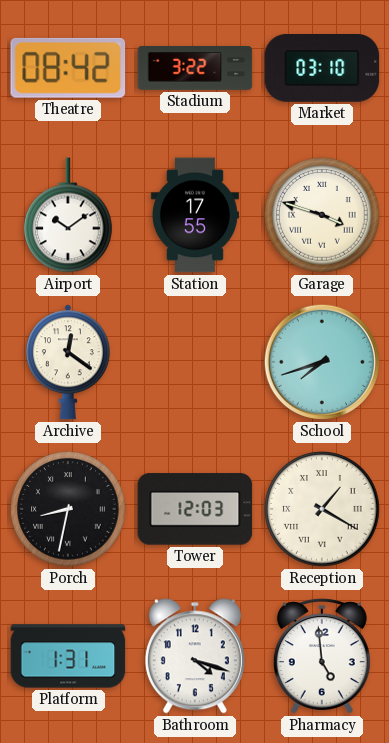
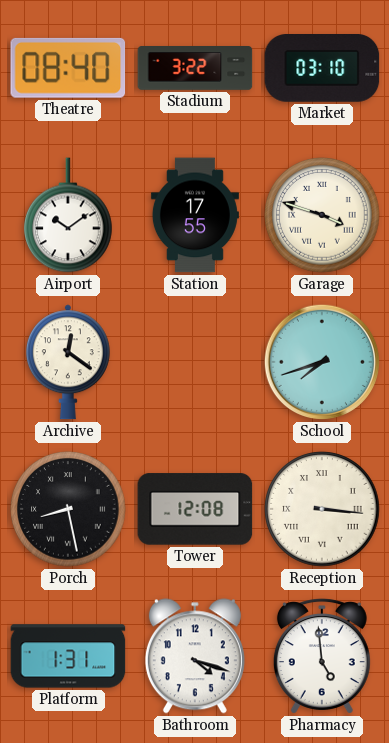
Theatre: 08:42 -> 08:40
Porch: 8:32 -> 8:28
Tower: 12:03 -> 12:08
Reception: 1:20 -> 3:16
